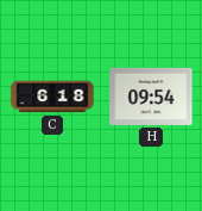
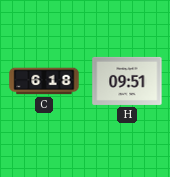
H: 09:54 -> 09:51
